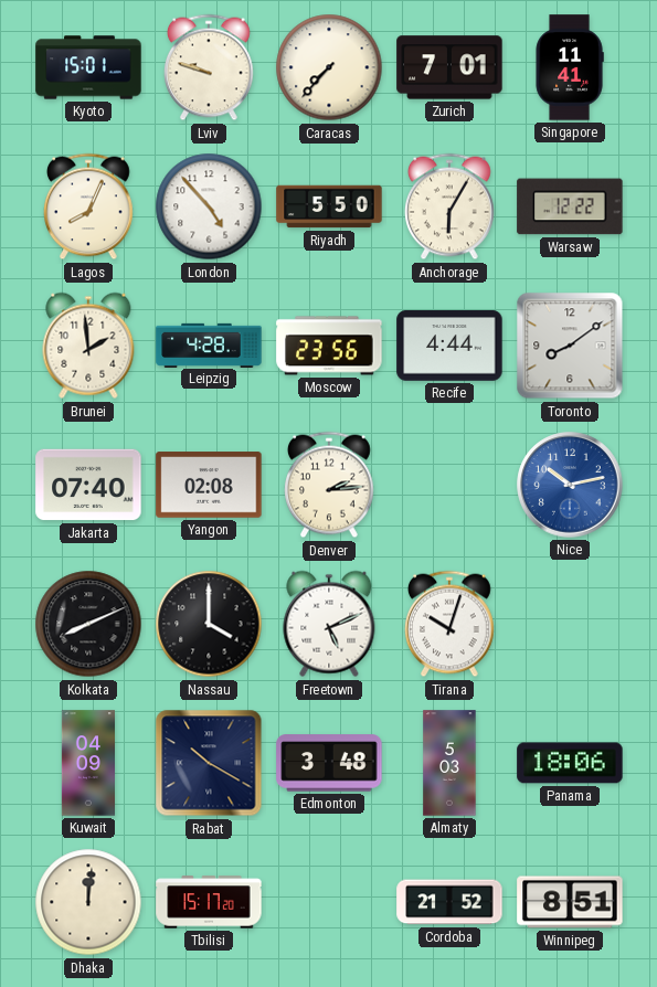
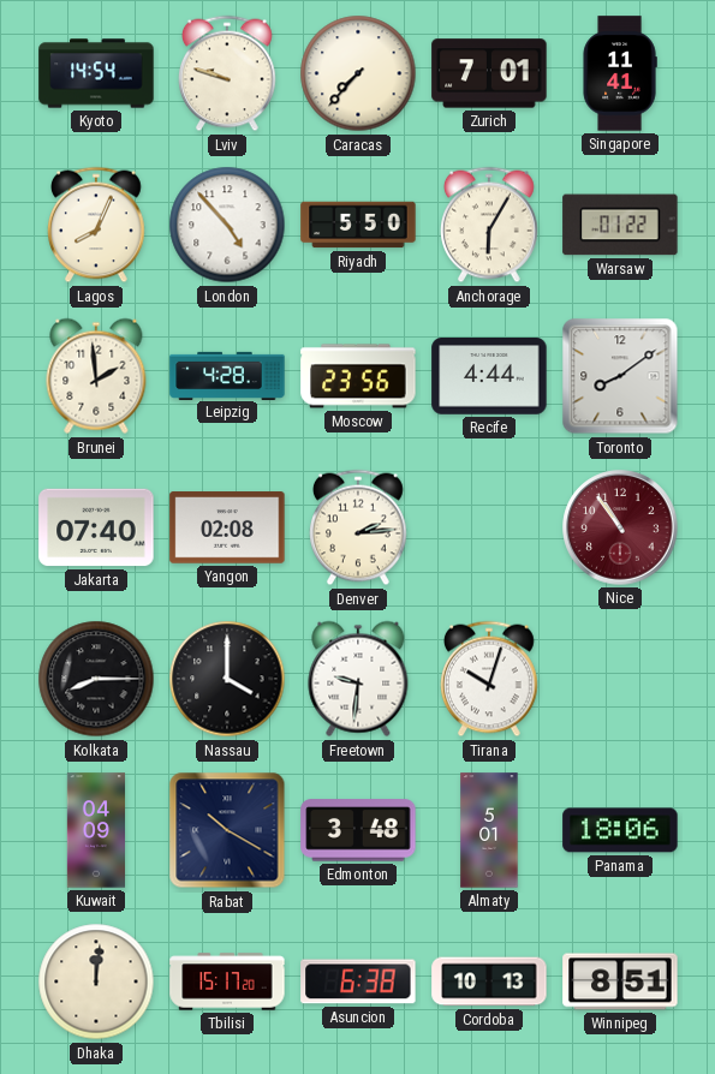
Kyoto: 15:01 -> 14:54
Warsaw: 12:22 -> 01:22
Nice: 10:13 -> 10:54
Nice dial: blue -> burgundy
Kolkata: 8:11 -> 8:15
Freetown: 5:11 -> 9:31
Almaty: 5:03 -> 5:01
Asuncion: none -> 6:38
Cordoba: 21:52 -> 10:13
